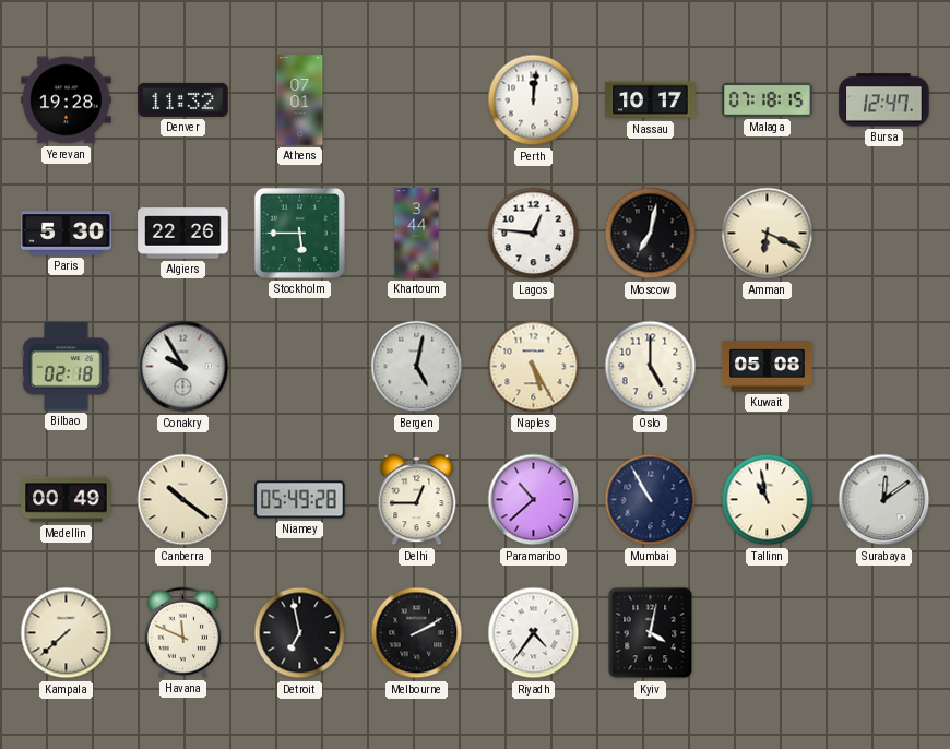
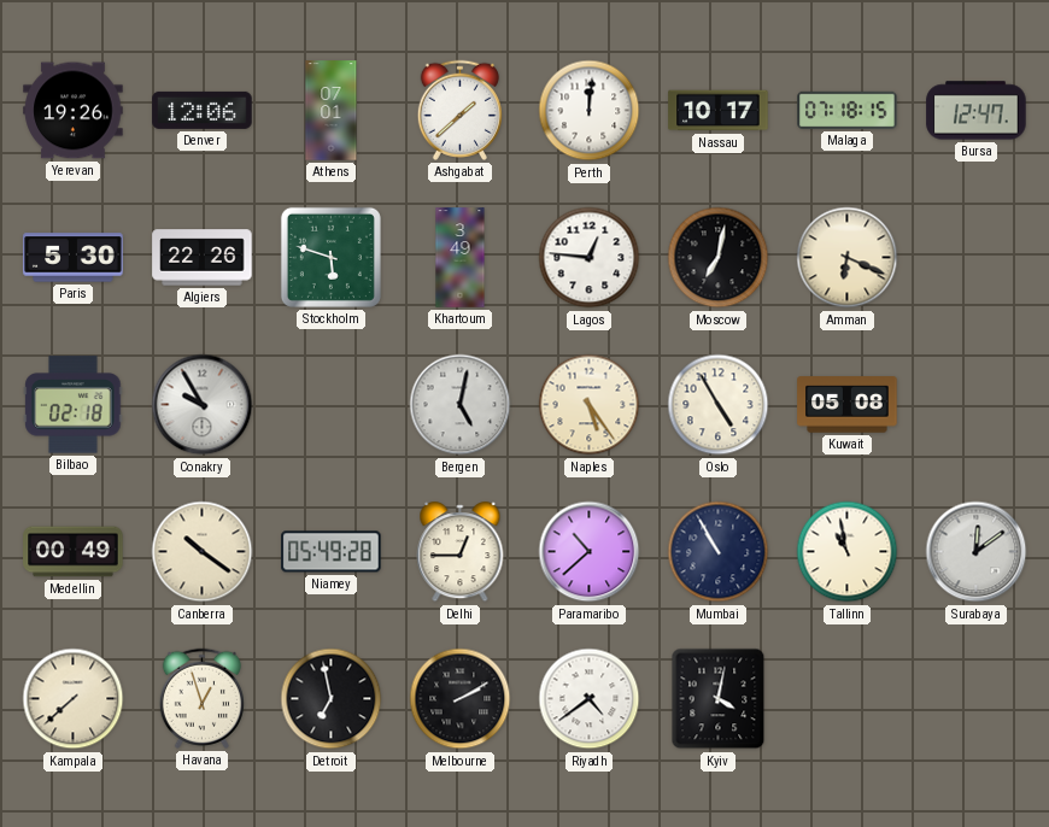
Yerevan: 19:28 -> 19:26
Denver: 11:32 -> 12:06
Ashgabat: none -> 1:38
Stockholm: 5:45 -> 5:48
Khartoum: 3:44 -> 3:49
Naples: 5:25 -> 5:24
Oslo: 5:00 -> 4:55
Havana: 11:49 -> 12:57
Riyadh: 4:36 -> 4:39
